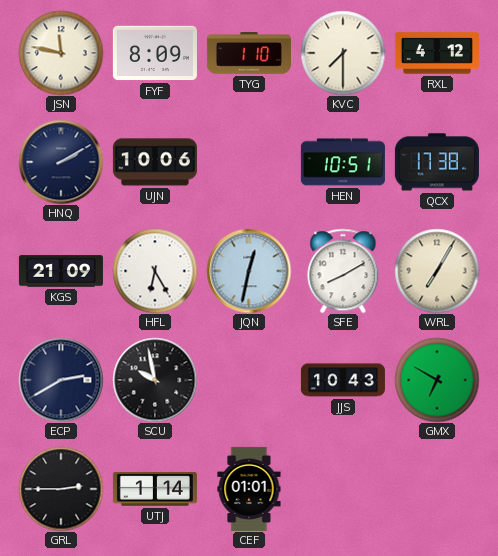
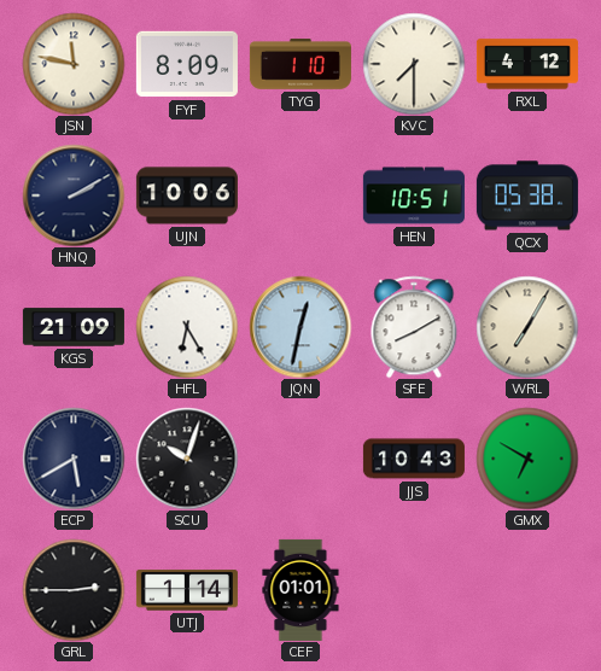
QCX: 17:38 -> 05:38
ECP: 2:40 -> 5:40
SCU: 9:58 -> 10:03
